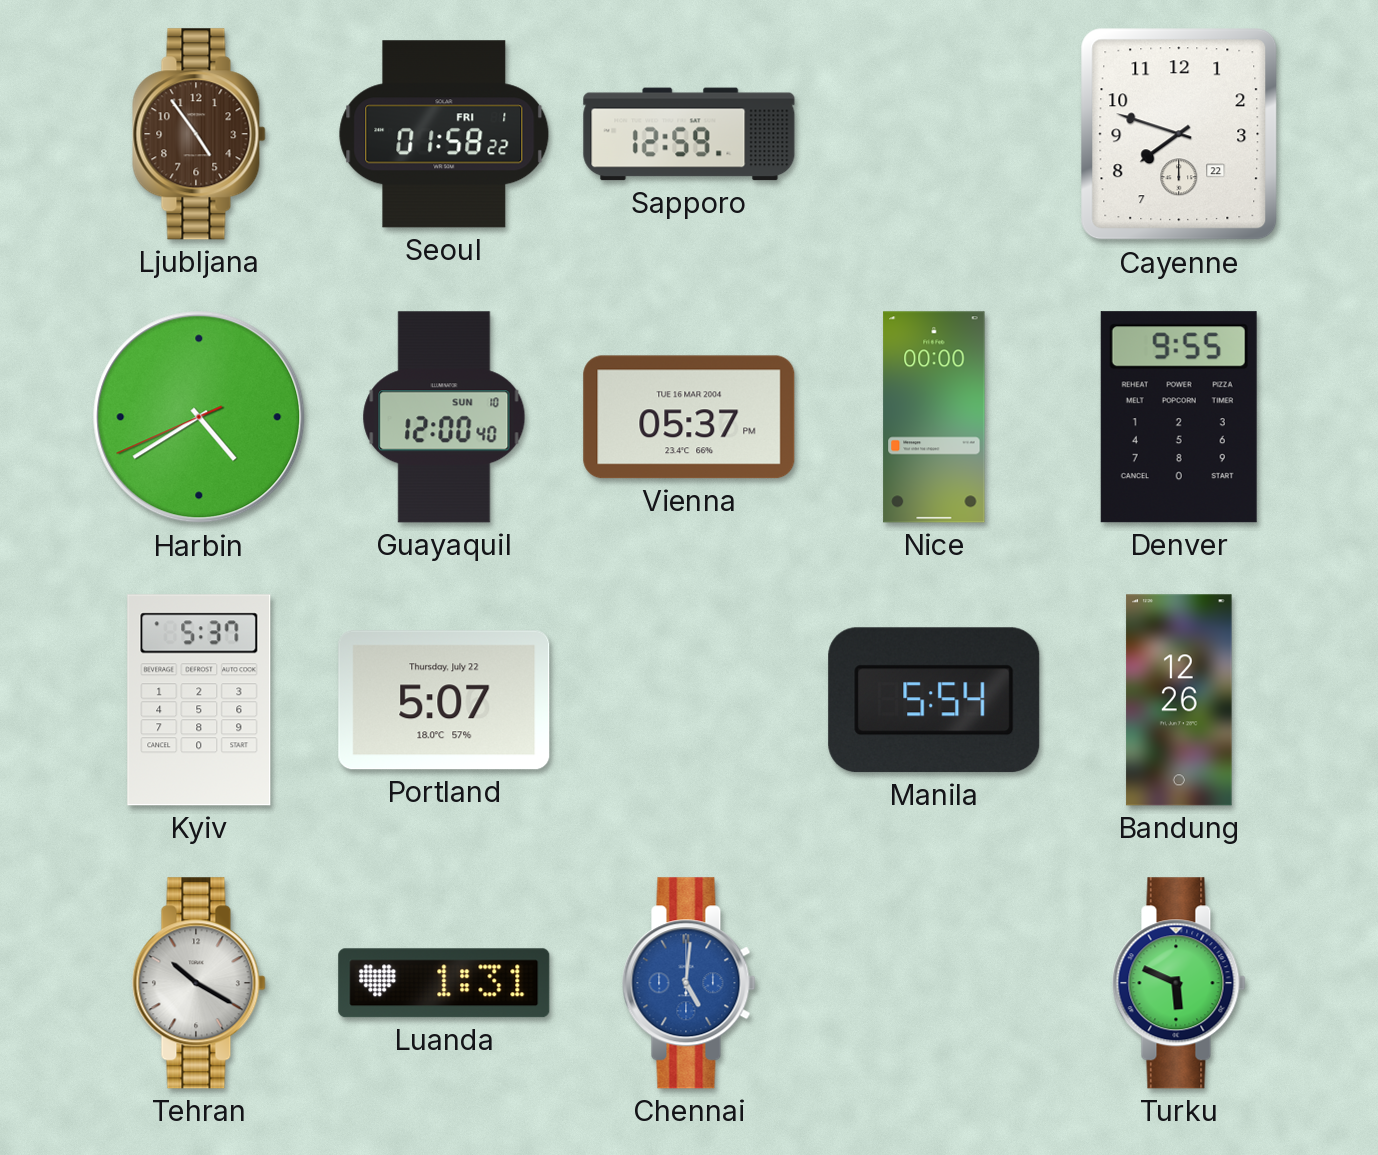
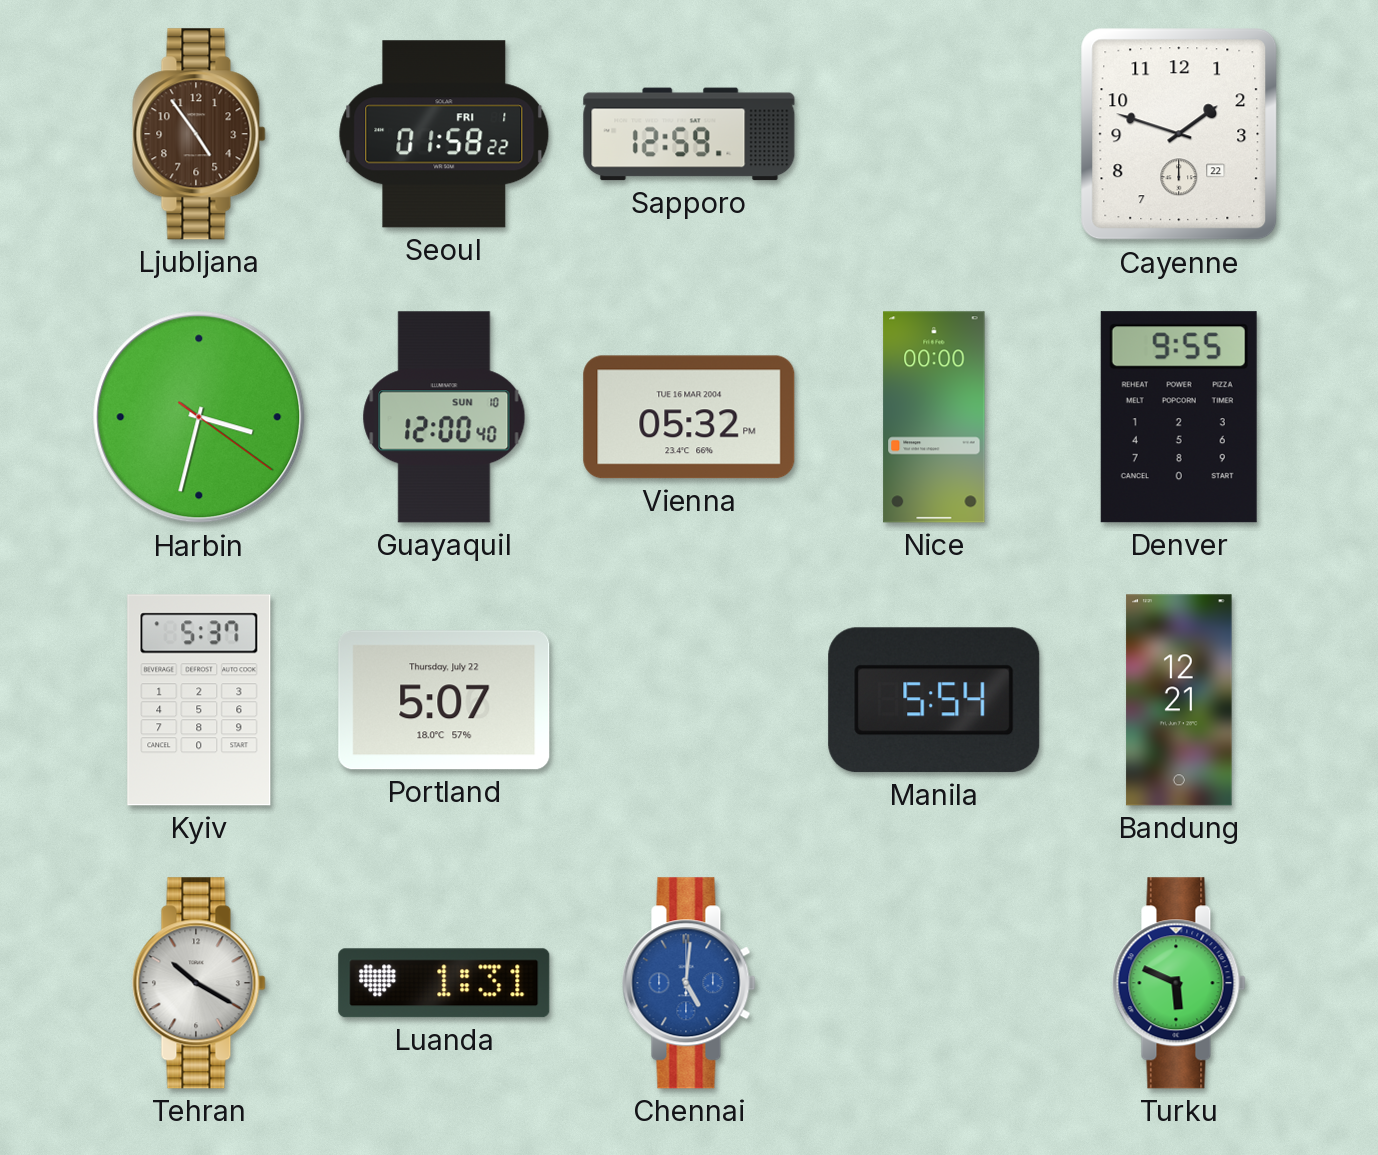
Cayenne: 7:48 -> 1:48
Harbin: 4:39 -> 3:32
Vienna: 05:37 -> 05:32
Bandung: 12:26 -> 12:21
